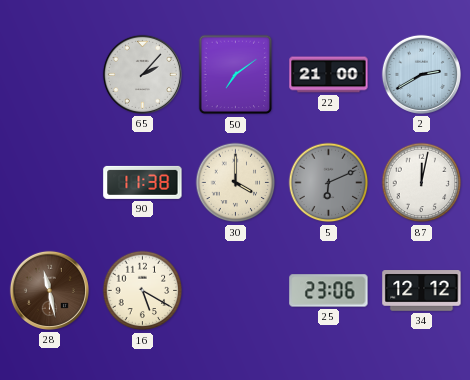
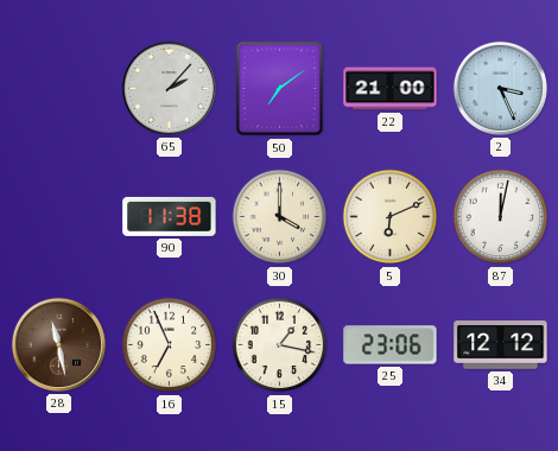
2: 2:40 -> 3:26
5 dial: grey -> cream
16: 5:20 -> 6:56
15: none -> 1:17
